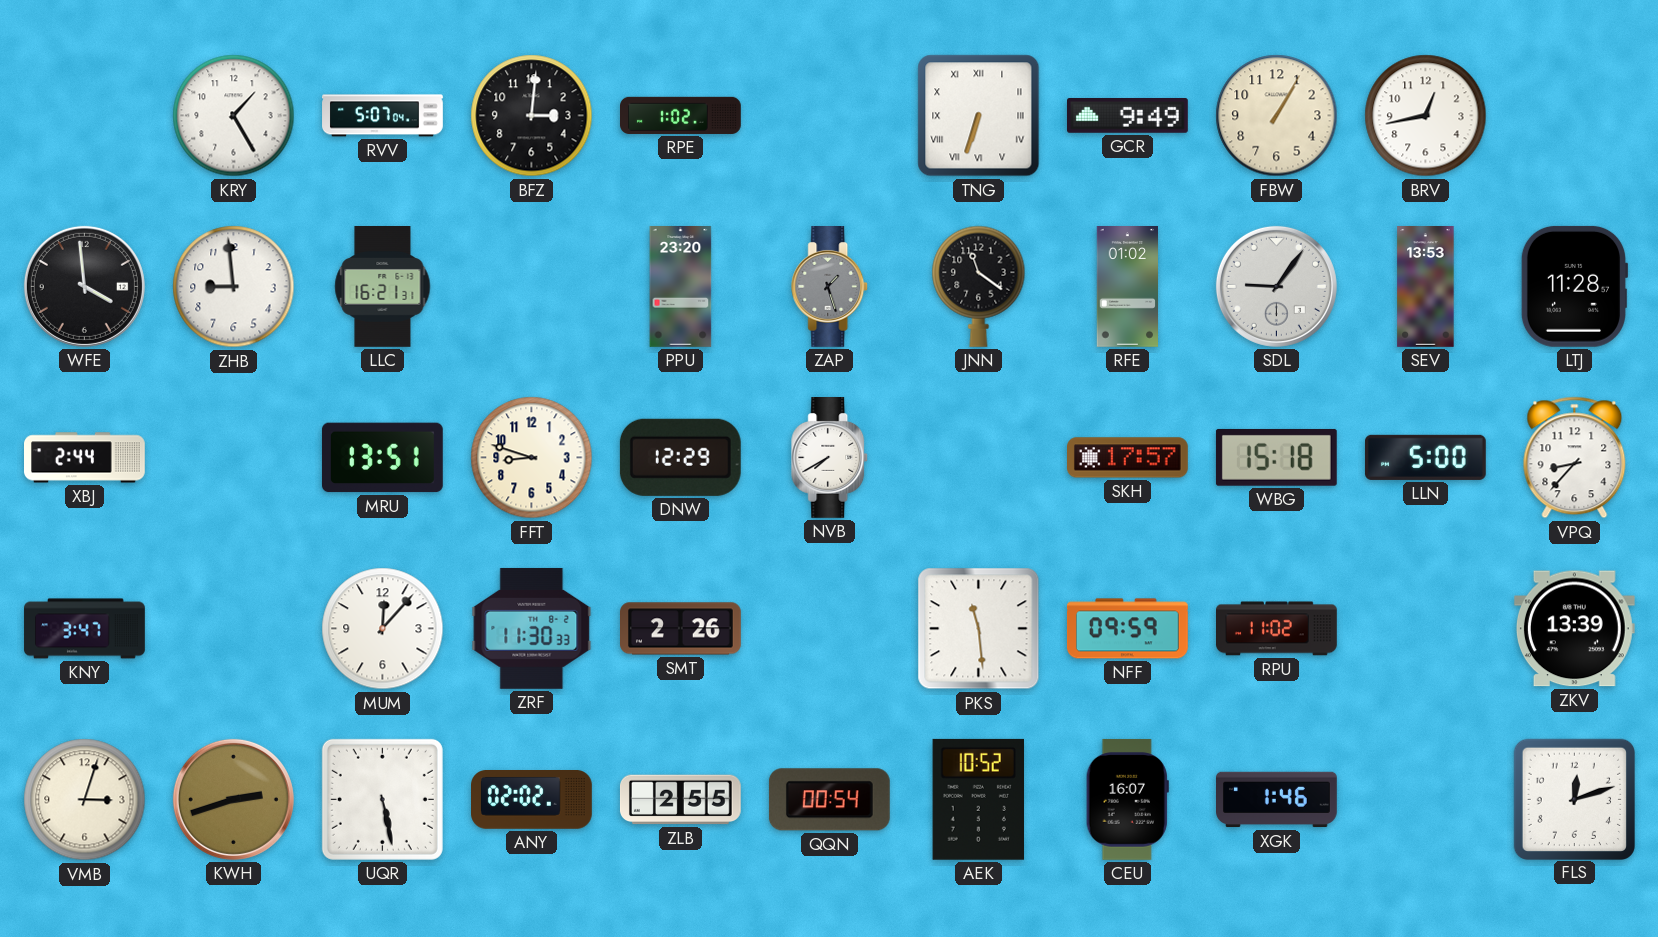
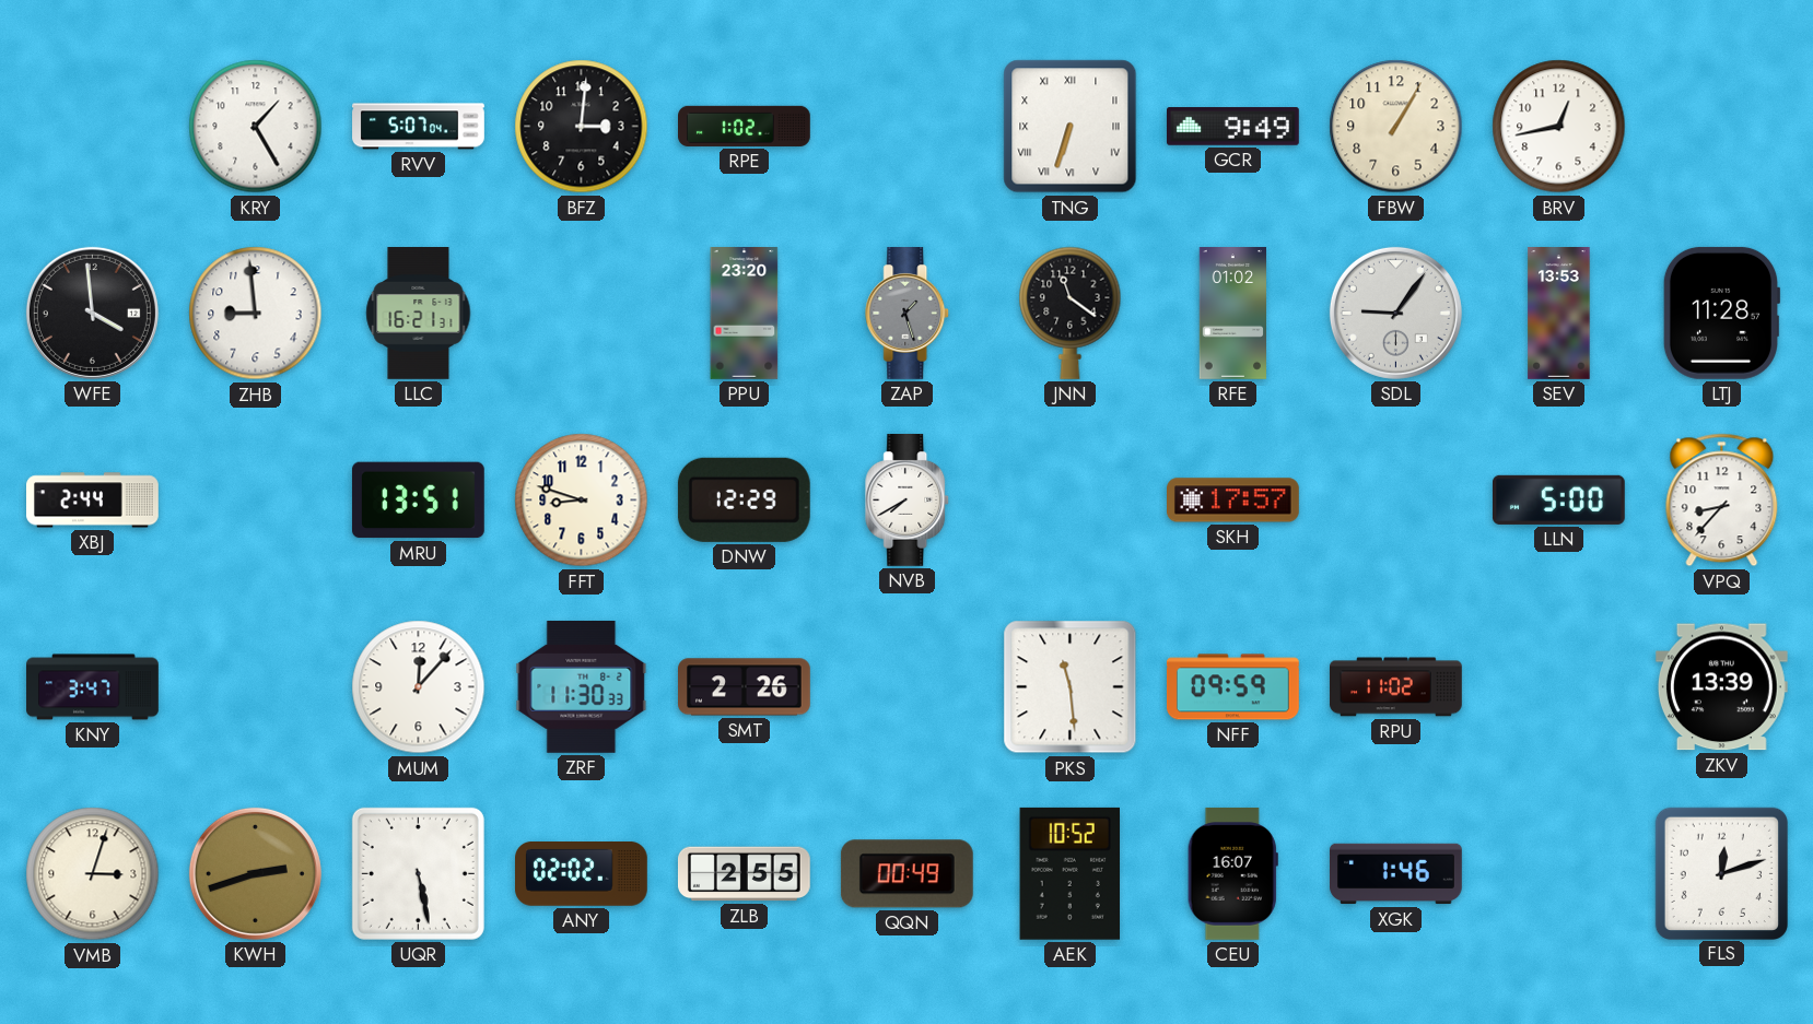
WBG: 15:18 -> none
QQN: 00:54 -> 00:49
